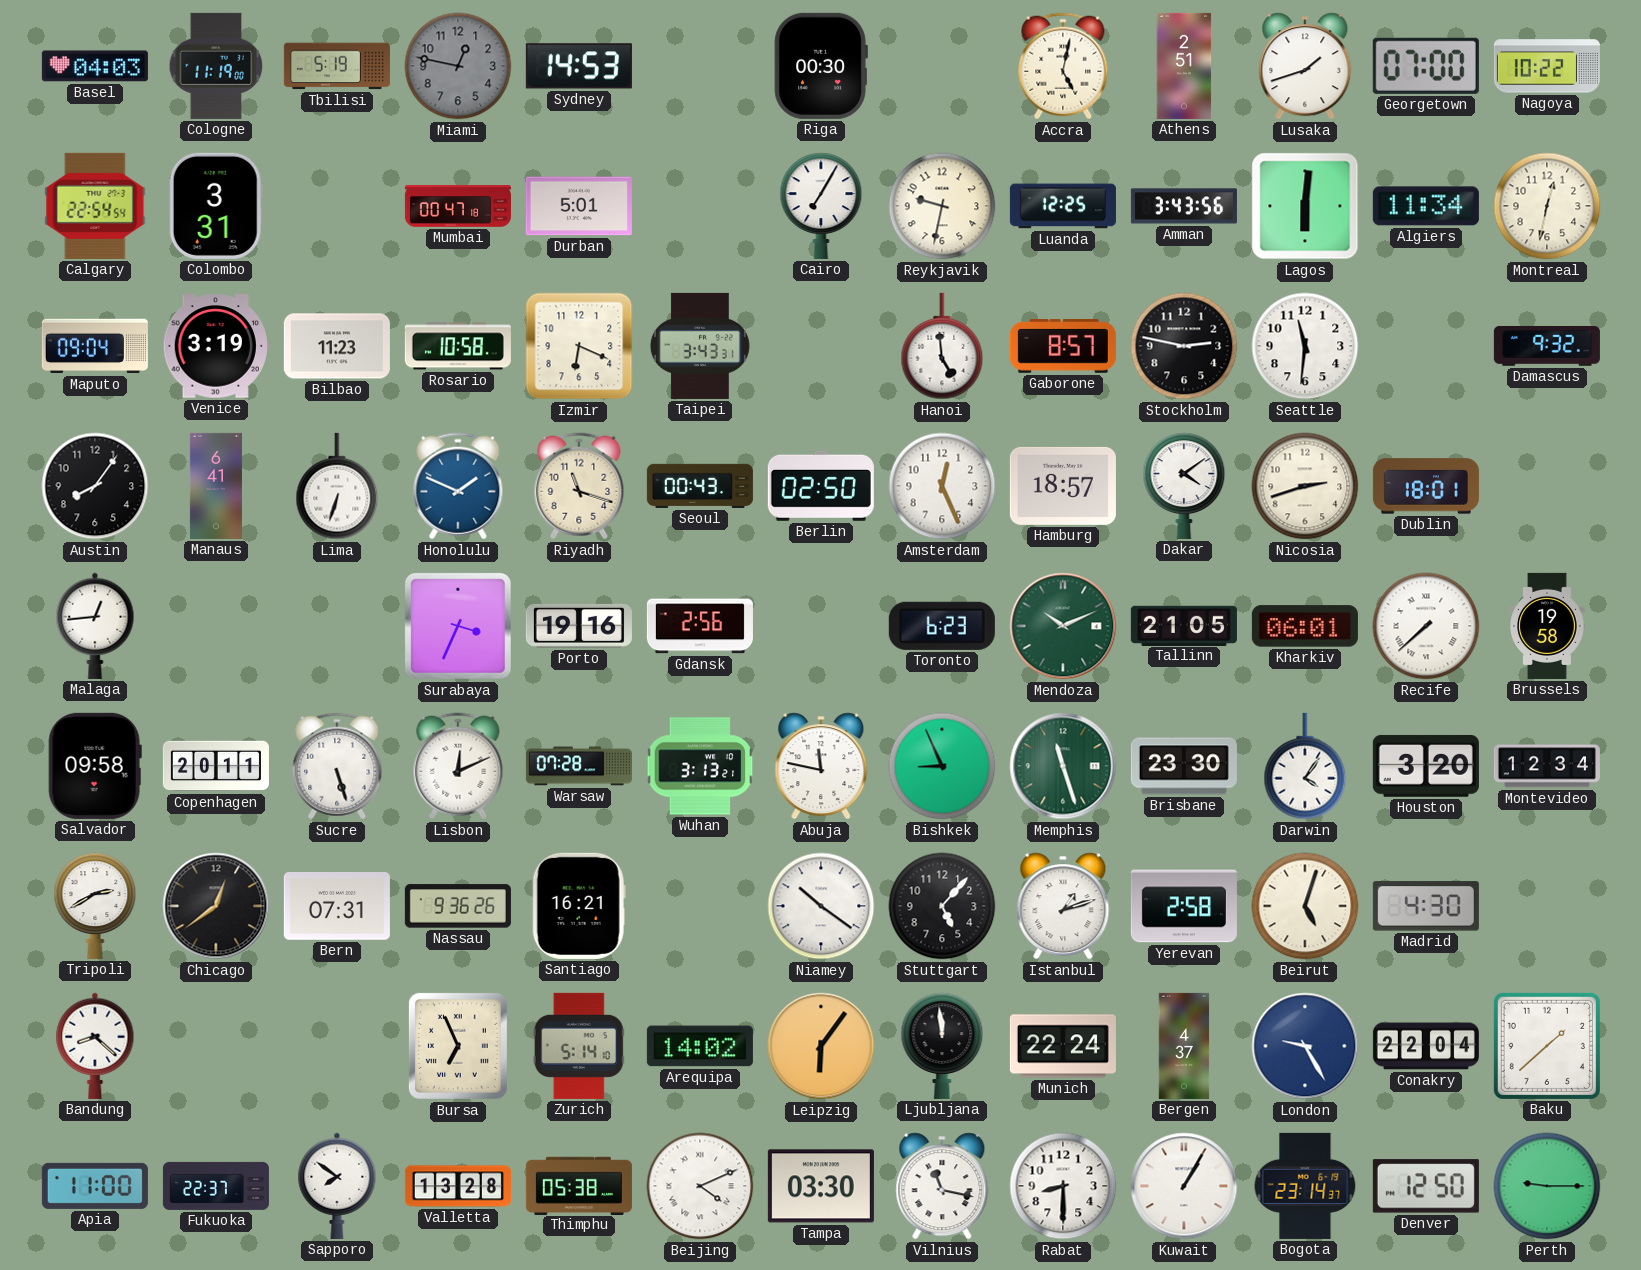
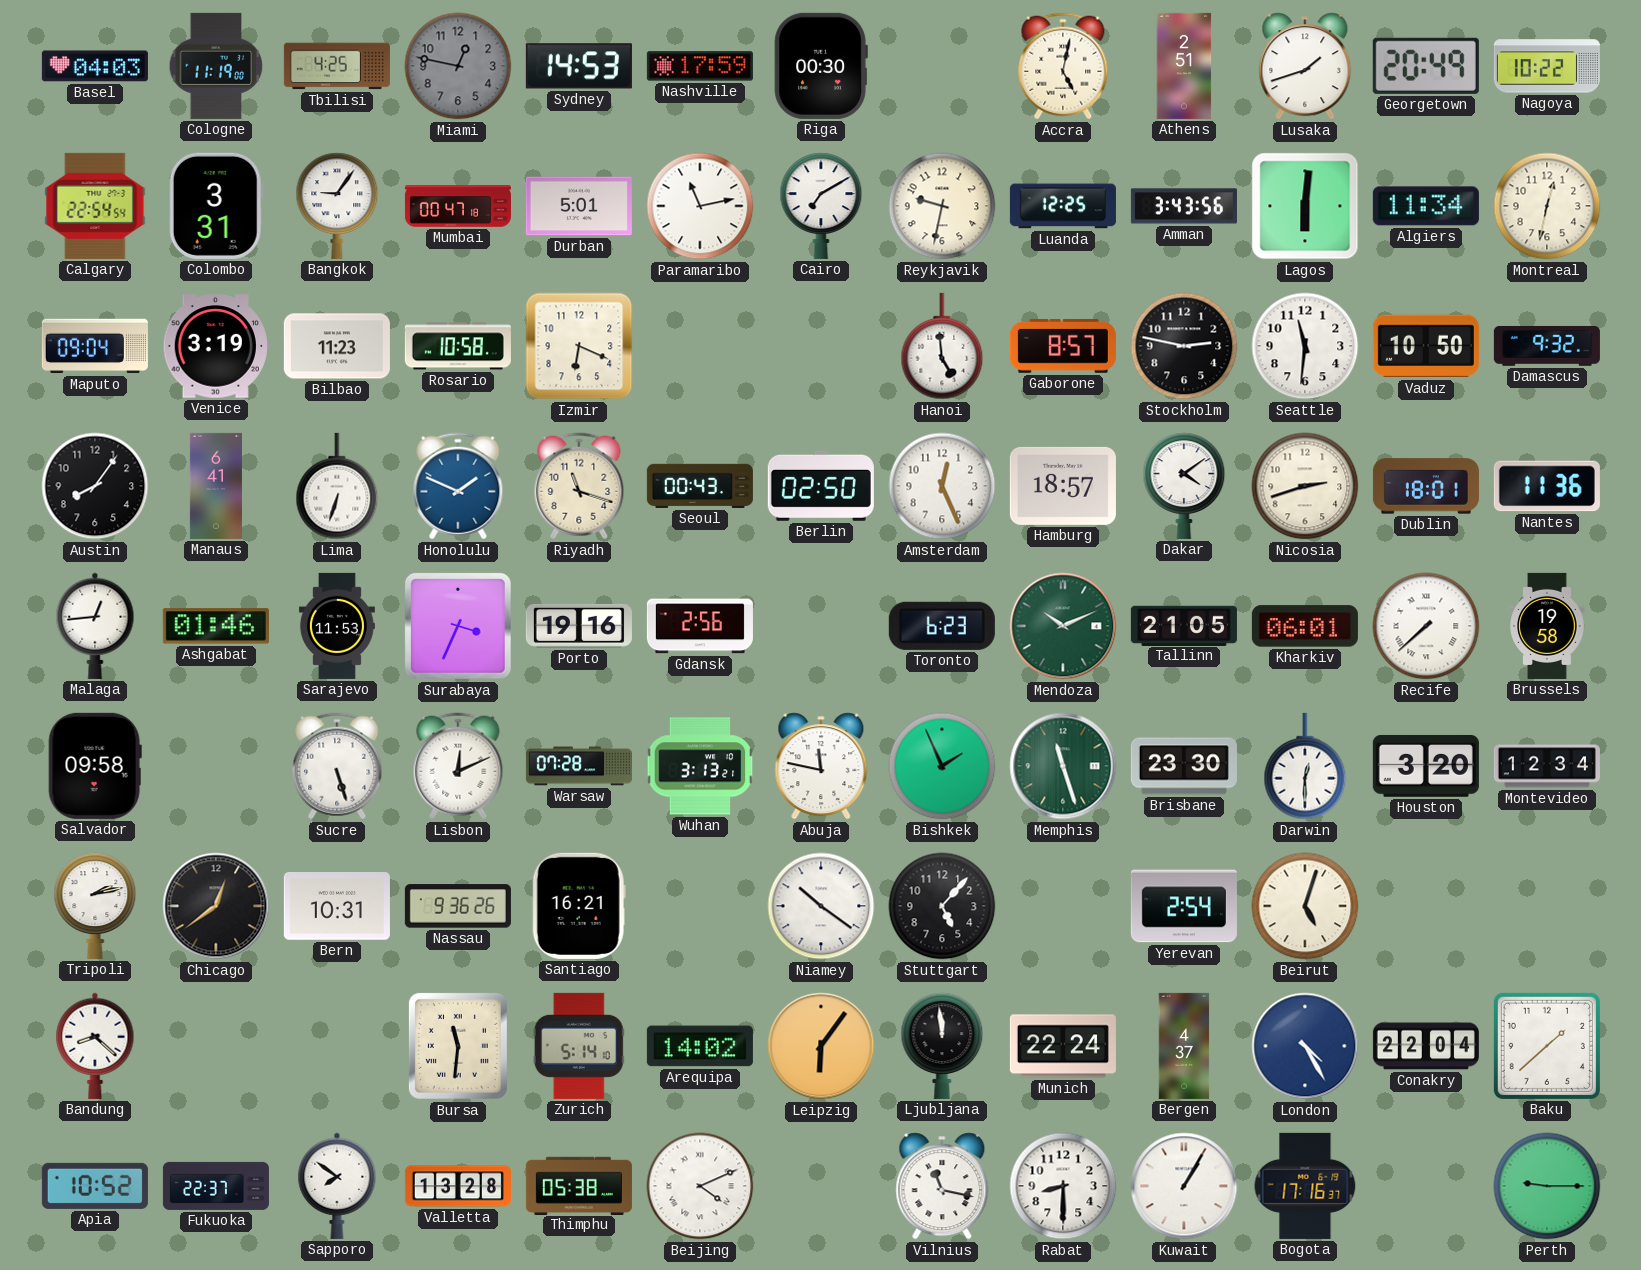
Tbilisi: 5:19 -> 4:25
Nashville: none -> 17:59
Georgetown: 07:00 -> 20:49
Bangkok: none -> 9:06
Paramaribo: none -> 11:13
Cairo: 7:05 -> 7:10
Taipei: 3:43 -> none
Vaduz: none -> 10:50
Nantes: none -> 11:36
Ashgabat: none -> 01:46
Sarajevo: none -> 11:53
Copenhagen: 20:11 -> none
Bishkek: 8:56 -> 1:56
Darwin: 4:06 -> 12:30
Tripoli: 2:40 -> 2:13
Bern: 07:31 -> 10:31
Istanbul: 1:12 -> none
Yerevan: 2:58 -> 2:54
Madrid: 4:30 -> none
Bursa: 6:56 -> 11:31
London: 9:25 -> 4:25
Apia: 11:00 -> 10:52
Tampa: 03:30 -> none
Bogota: 23:14 -> 17:16
Denver: 12:50 -> none
